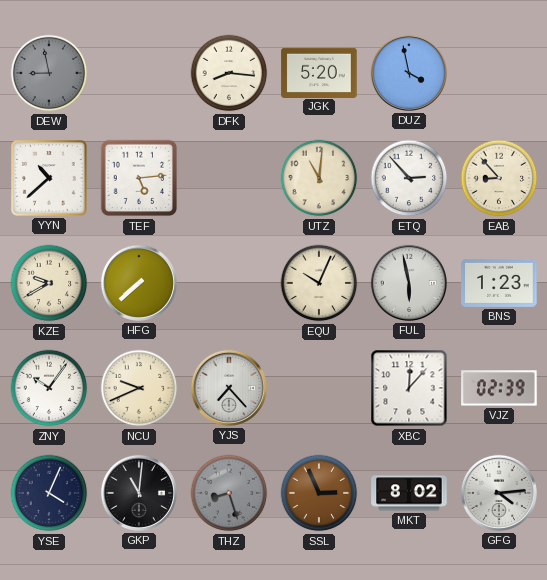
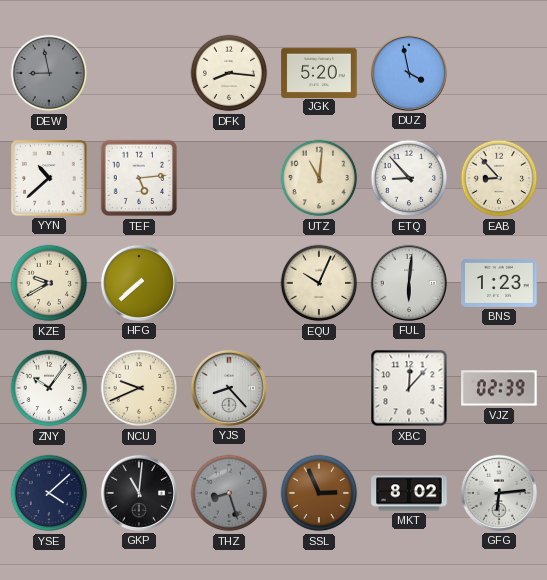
ETQ: 2:53 -> 8:53
FUL: 5:58 -> 6:01
YJS: 7:23 -> 8:23
YSE: 4:04 -> 4:08
GFG: 4:14 -> 6:14
